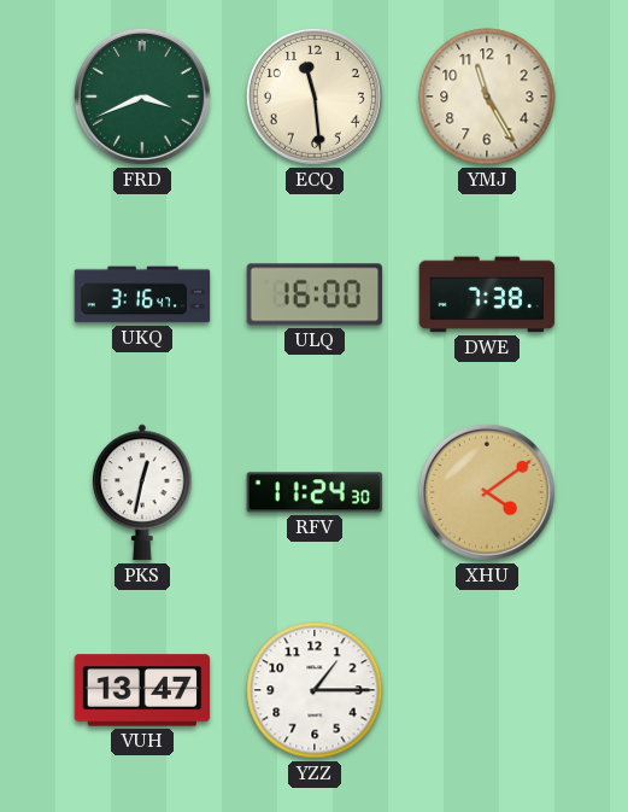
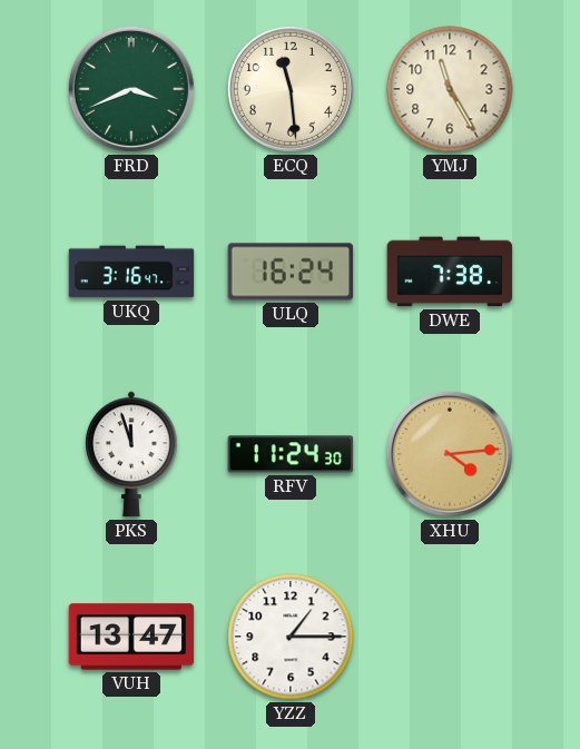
ULQ: 16:00 -> 16:24
PKS: 12:32 -> 11:57
XHU: 4:09 -> 4:14
